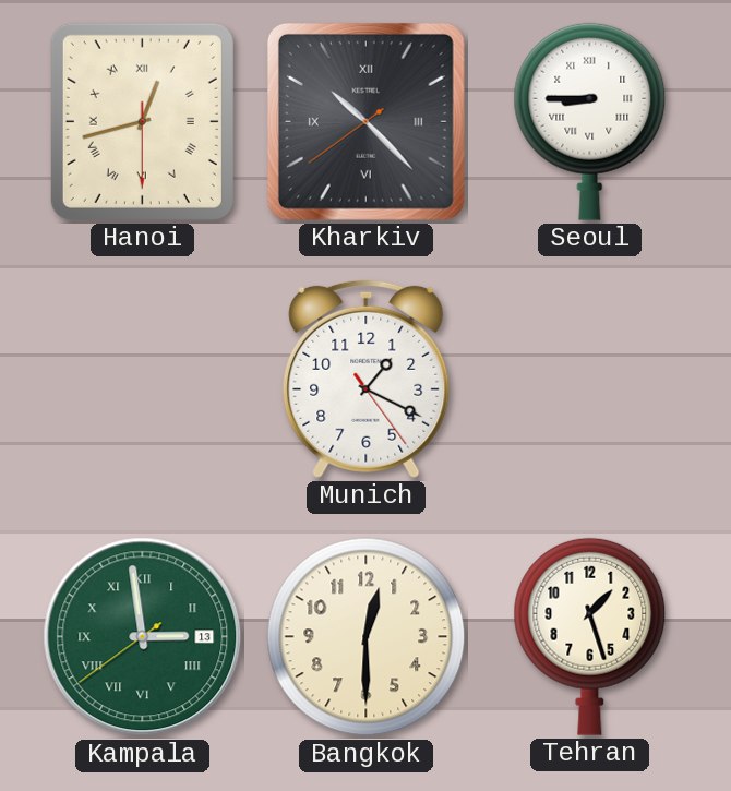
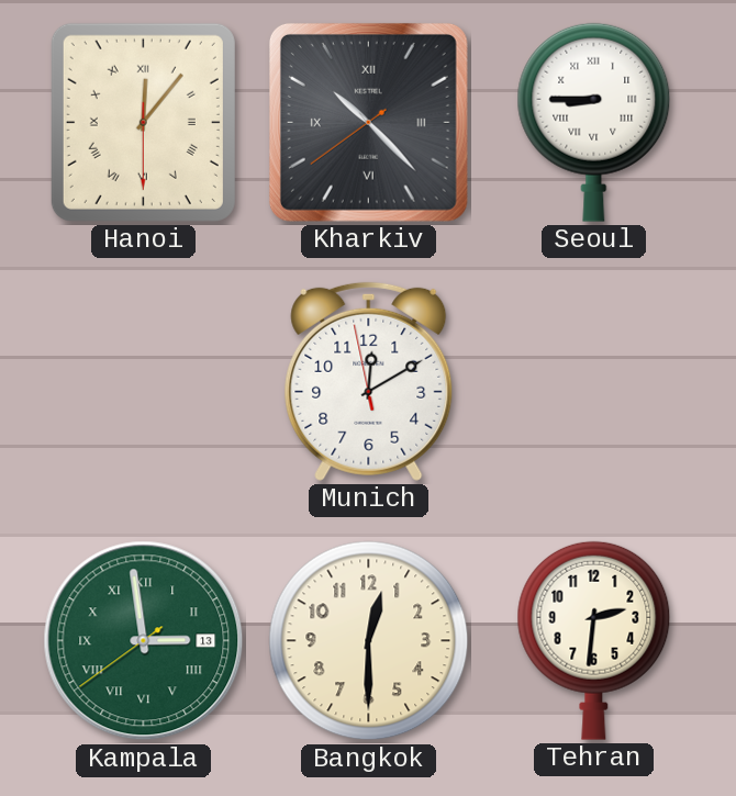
Hanoi: 12:42 -> 12:06
Munich: 1:19 -> 12:09
Tehran: 1:27 -> 2:31
